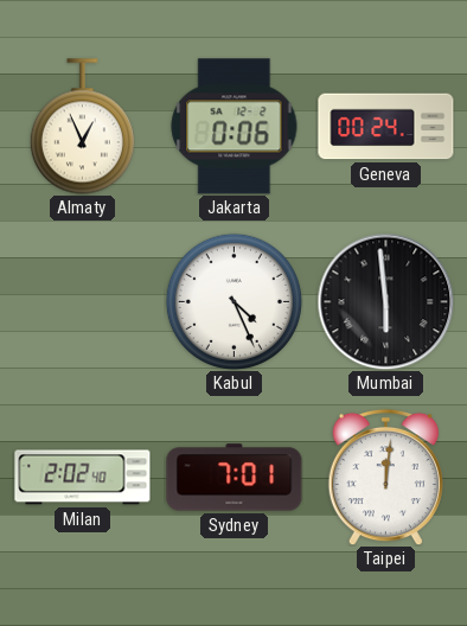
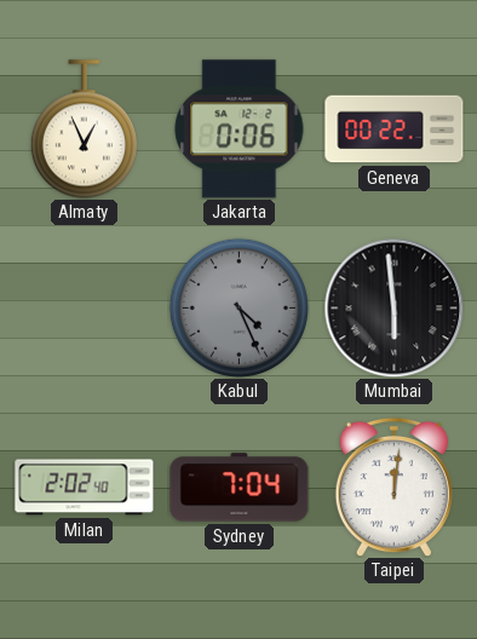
Geneva: 00:24 -> 00:22
Kabul dial: white -> grey
Sydney: 7:01 -> 7:04
